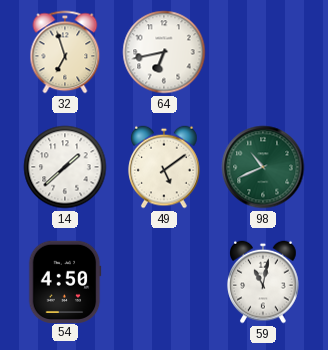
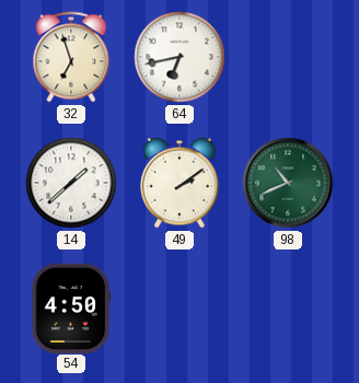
49: 5:09 -> 2:09
59: 11:02 -> none
